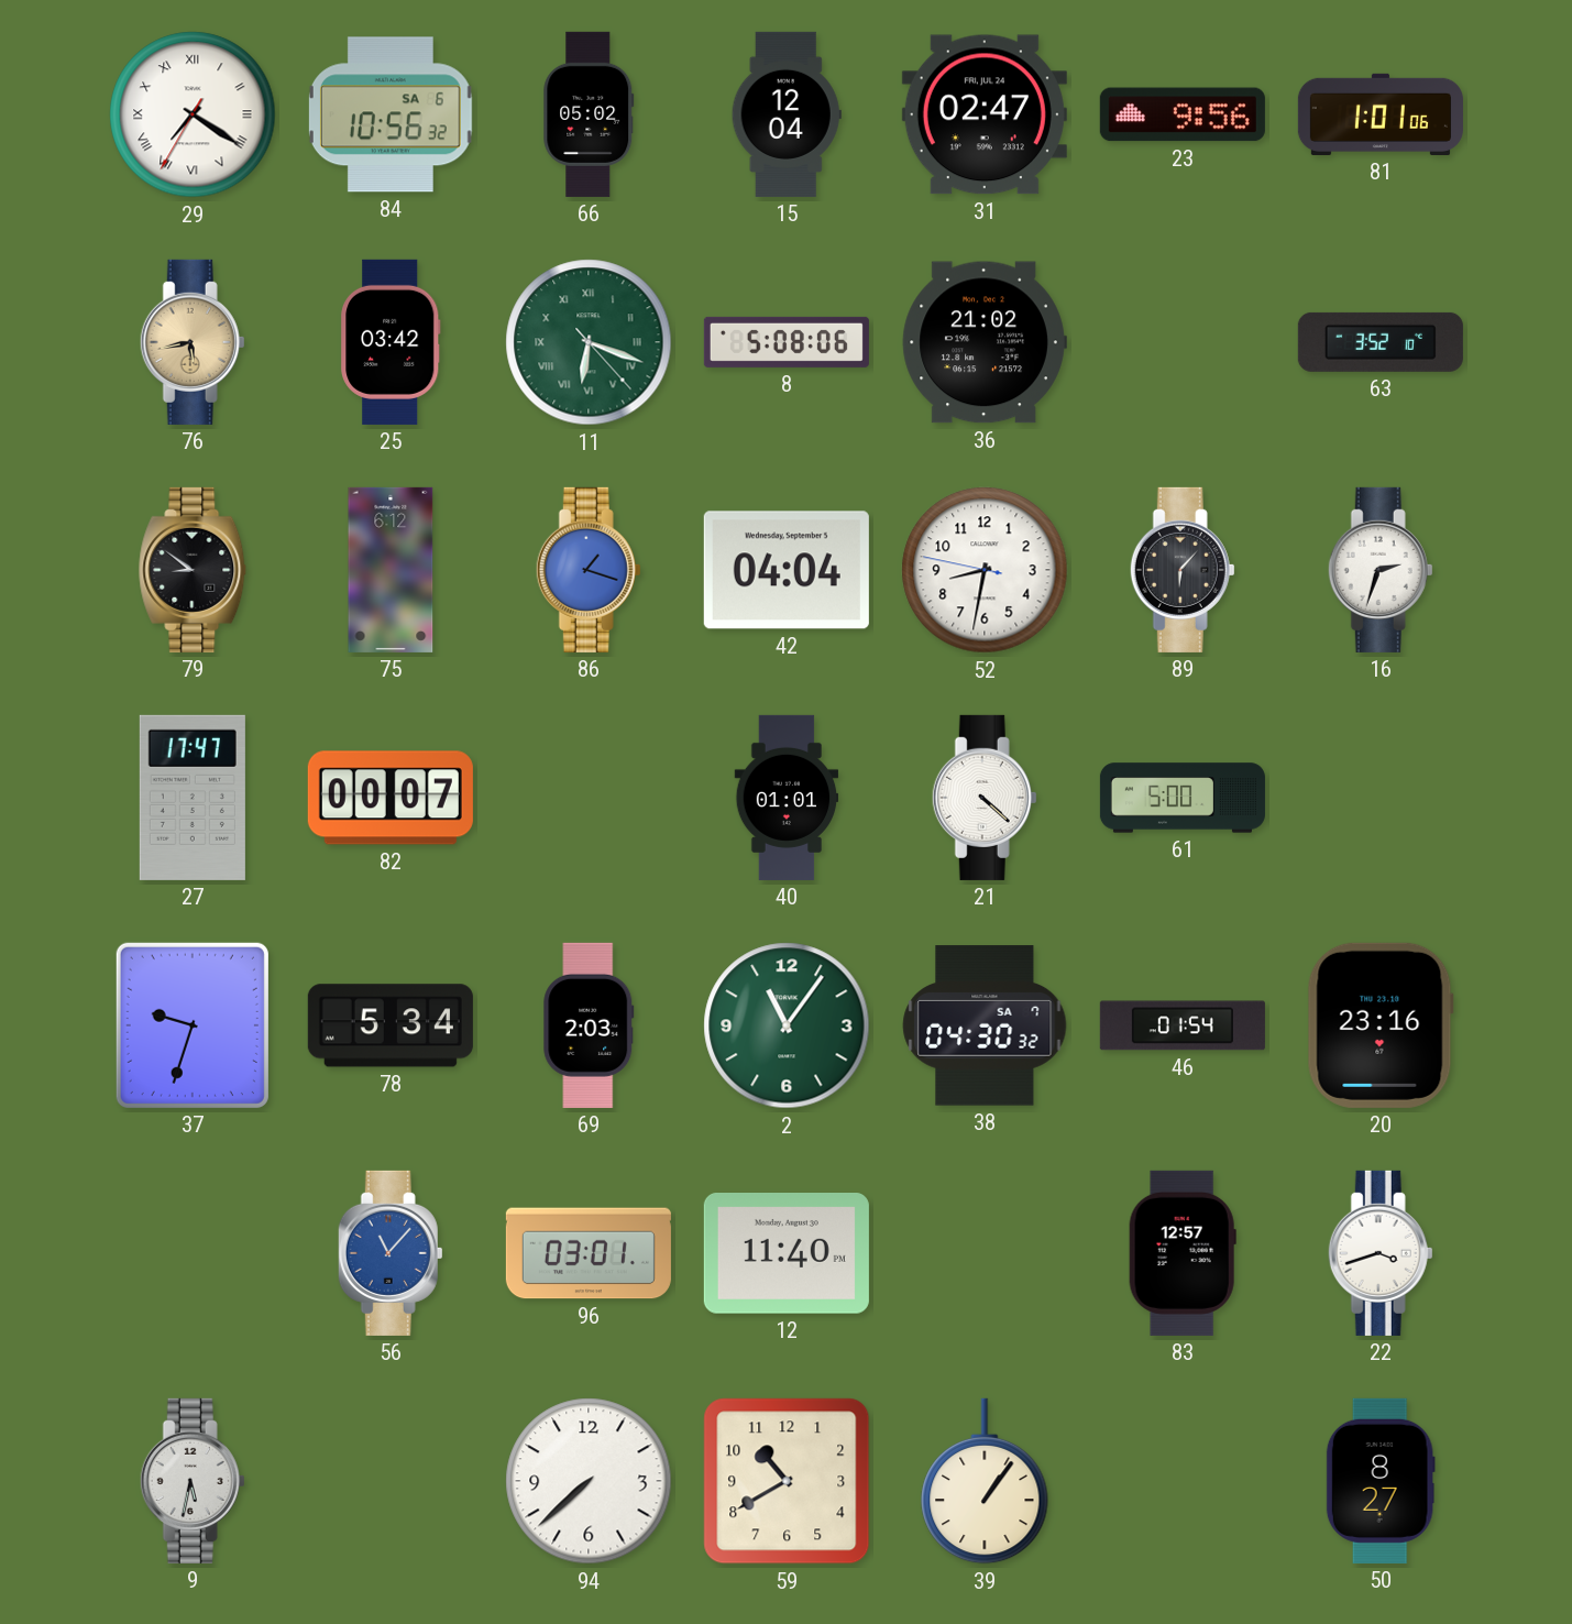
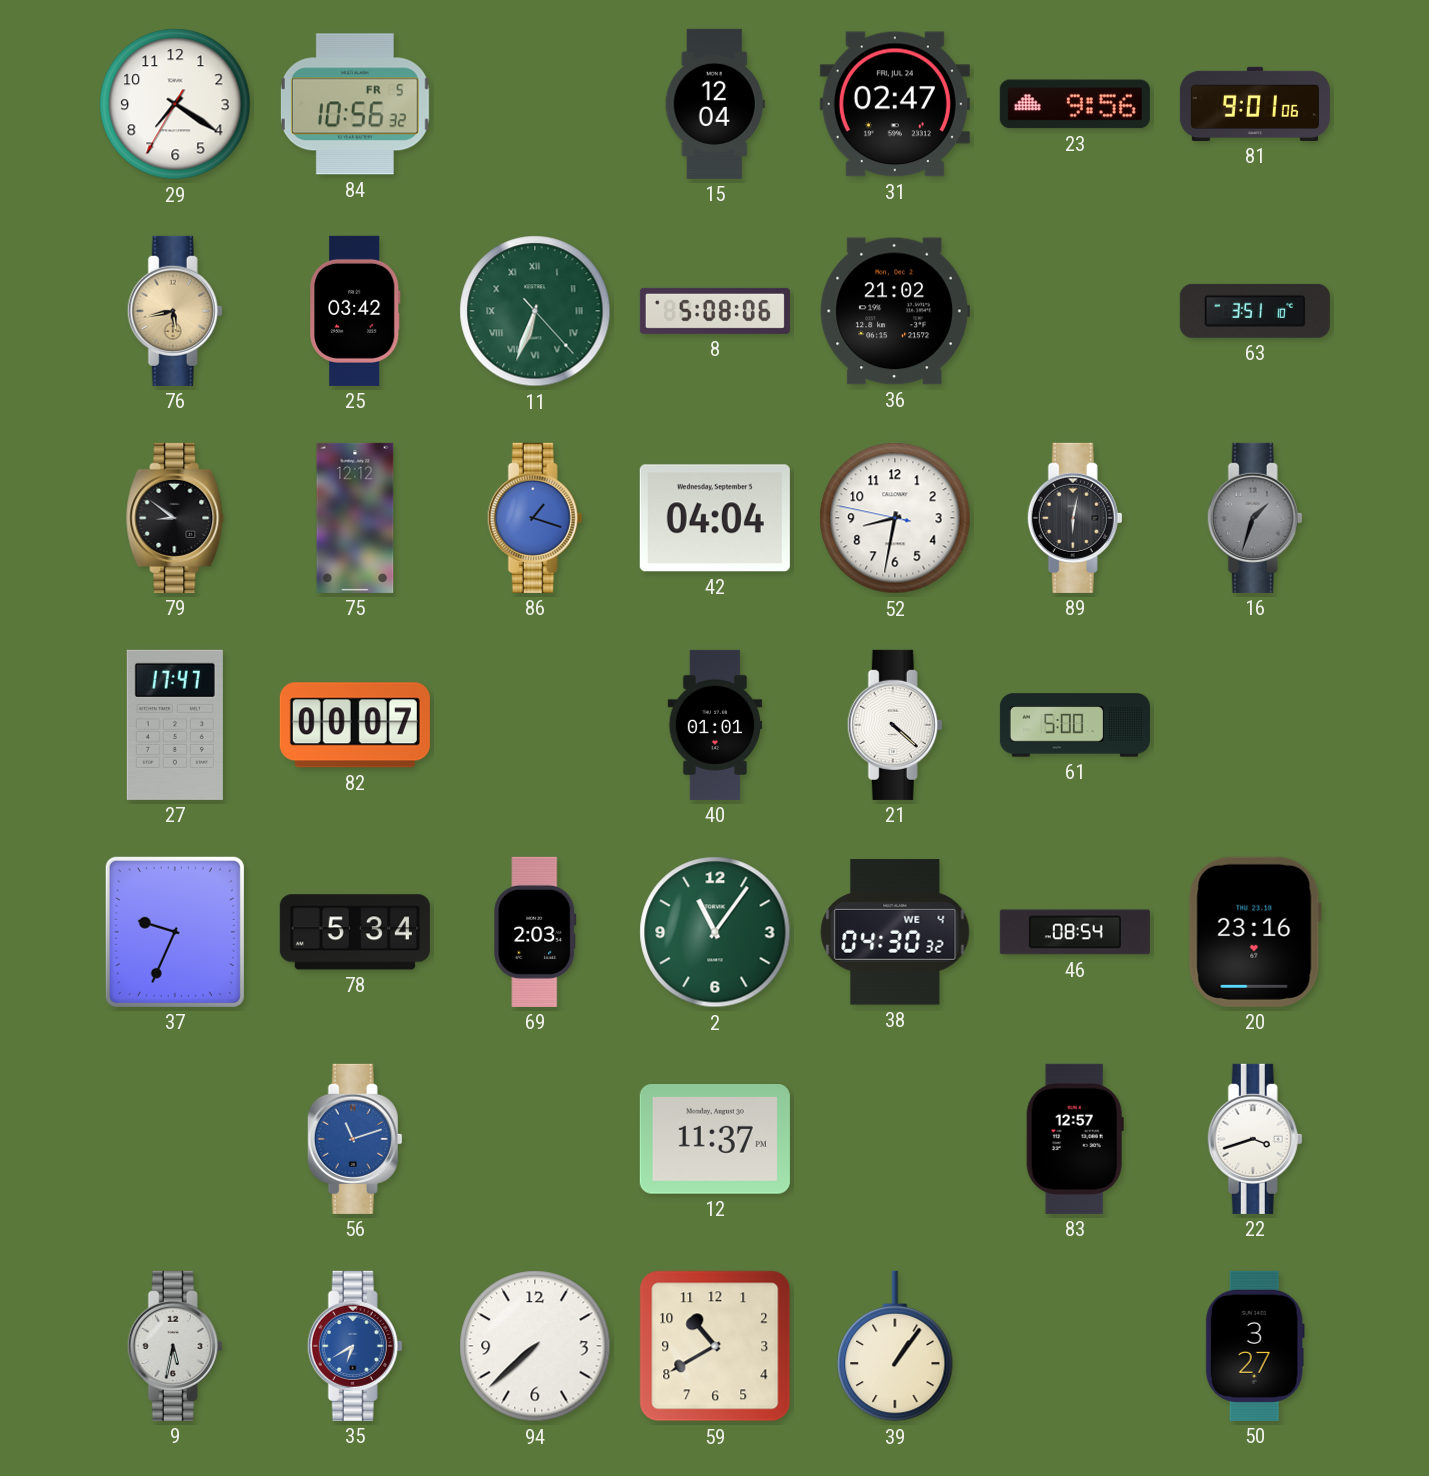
29 numerals: Roman -> Arabic
84 date: SA 6 -> FR 5
66: 05:02 -> none
81: 1:01 -> 9:01
11: 6:18 -> 6:33
63: 3:52 -> 3:51
75: 6:12 -> 12:12
89: 6:07 -> 6:02
16: 2:33 -> 1:33
16 dial: white -> grey
37: 9:33 -> 9:34
38 date: SA 7 -> WE 4
46: 01:54 -> 08:54
56: 11:07 -> 11:12
96: 03:01 -> none
12: 11:40 -> 11:37
35: none -> 6:40
50: 8:27 -> 3:27
